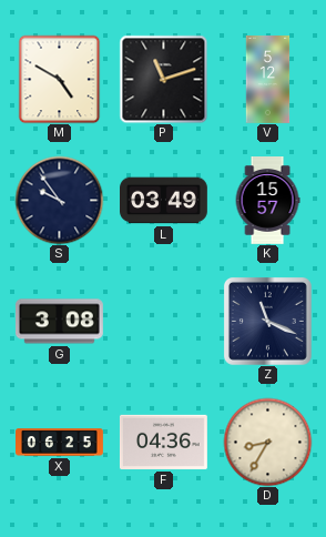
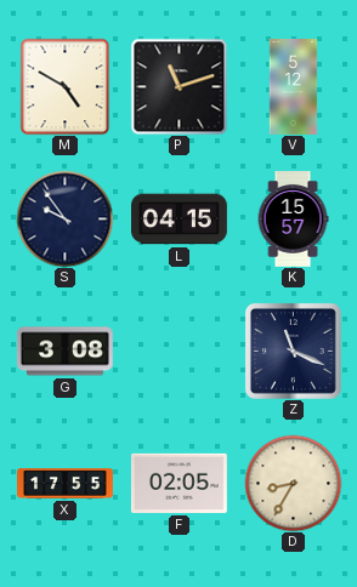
L: 03:49 -> 04:15
X: 06:25 -> 17:55
F: 04:36 -> 02:05
